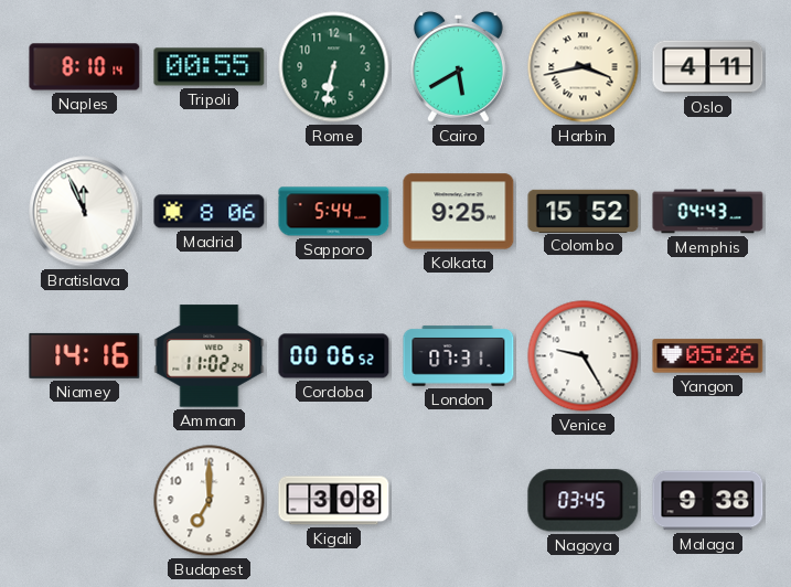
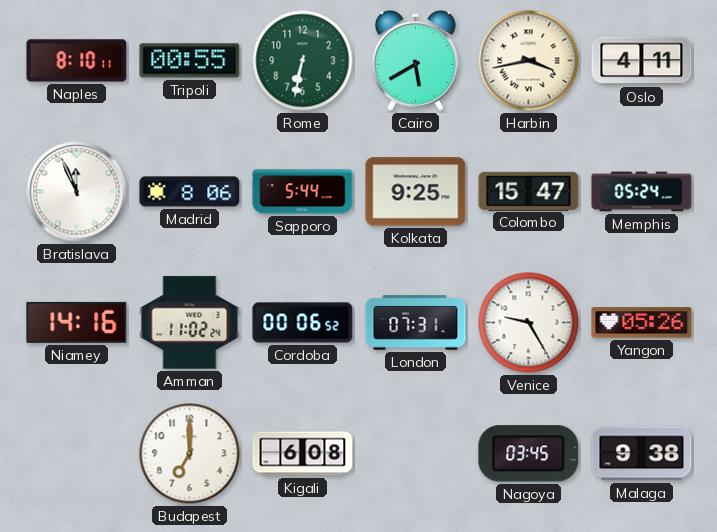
Naples: 8:10:14 -> 8:10:11
Colombo: 15:52 -> 15:47
Memphis: 04:43 -> 05:24
Kigali: 3:08 -> 6:08
